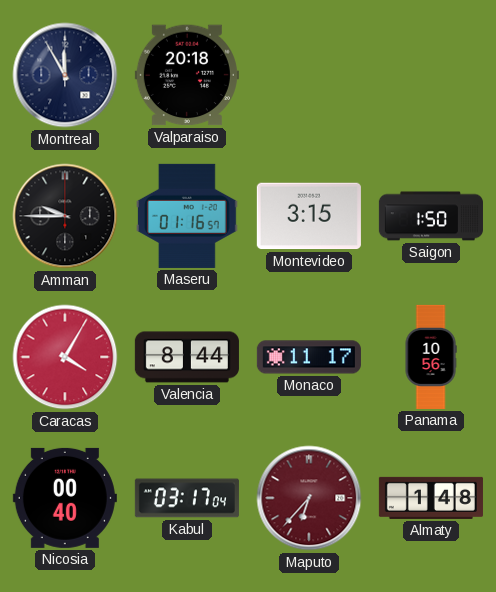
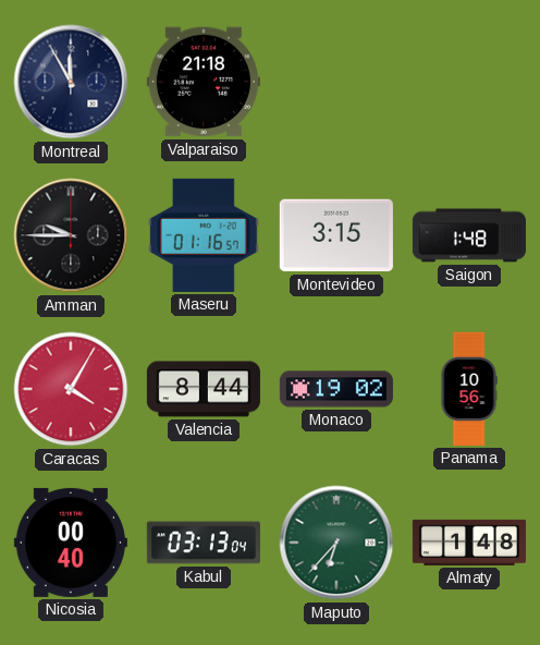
Valparaiso: 20:18 -> 21:18
Saigon: 1:50 -> 1:48
Monaco: 11:17 -> 19:02
Kabul: 03:17 -> 03:13
Maputo dial: burgundy -> green
